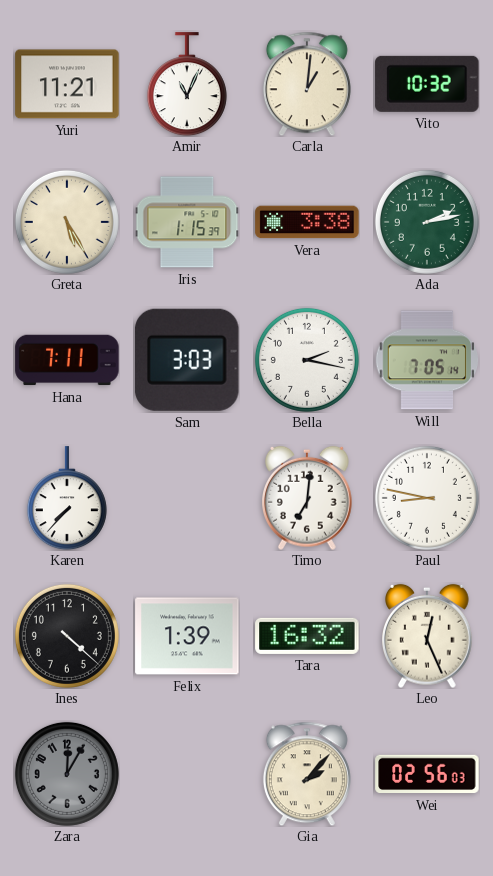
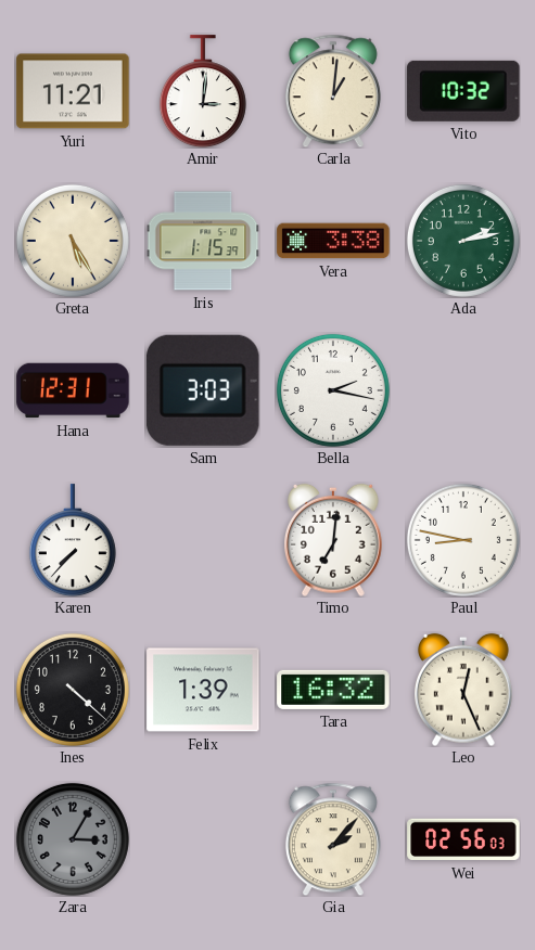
Amir: 11:04 -> 3:01
Hana: 7:11 -> 12:31
Will: 7:05 -> none
Zara: 12:05 -> 3:05
